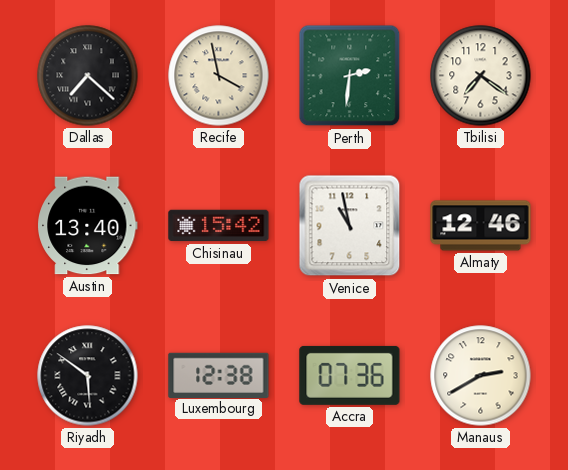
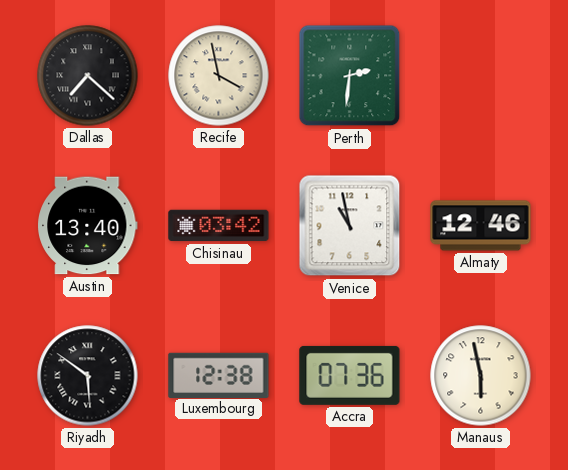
Tbilisi: 7:21 -> none
Chisinau: 15:42 -> 03:42
Manaus: 2:40 -> 5:58
